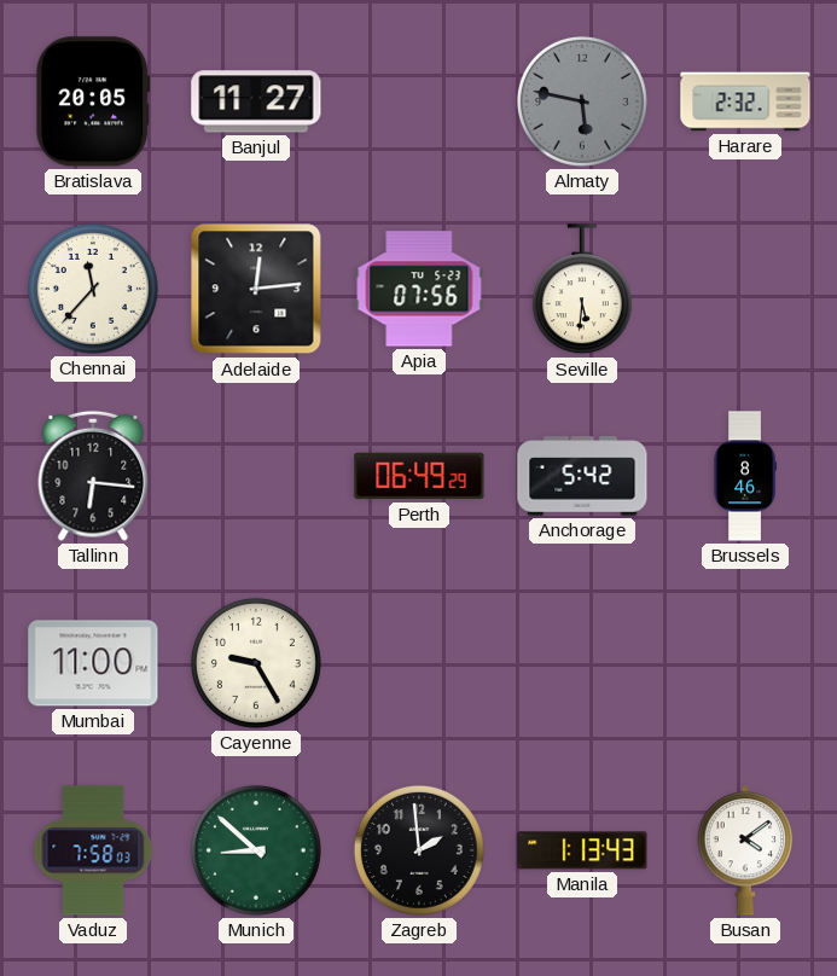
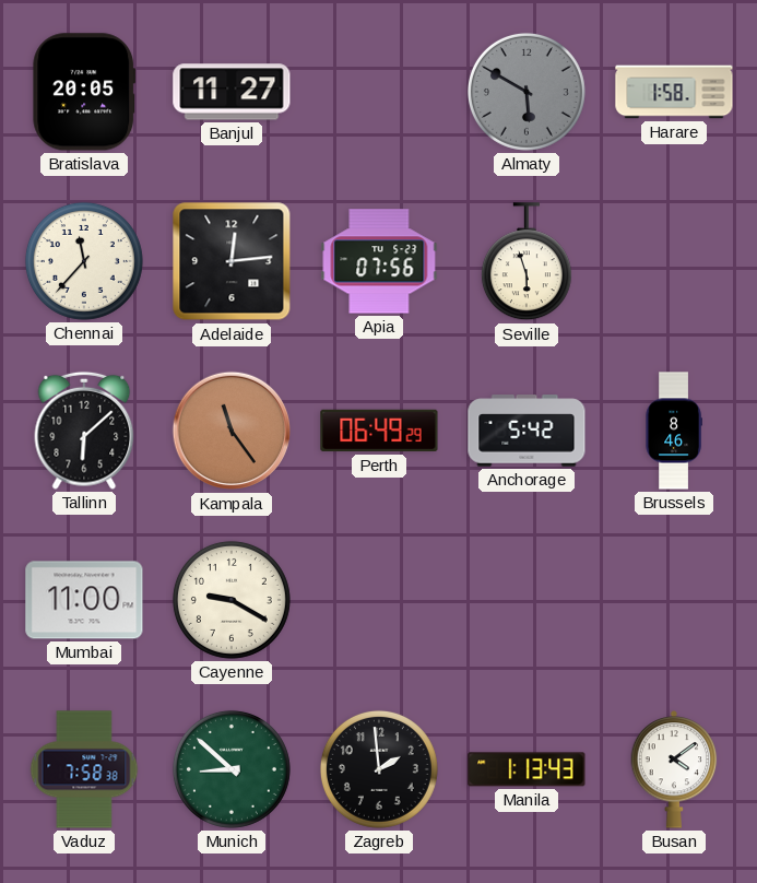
Almaty: 5:47 -> 5:50
Harare: 2:32 -> 1:58
Seville: 5:31 -> 5:57
Tallinn: 6:16 -> 6:08
Kampala: none -> 11:24
Cayenne: 9:25 -> 9:20
Vaduz: 7:58:03 -> 7:58:38
